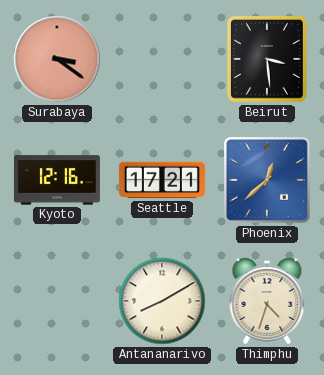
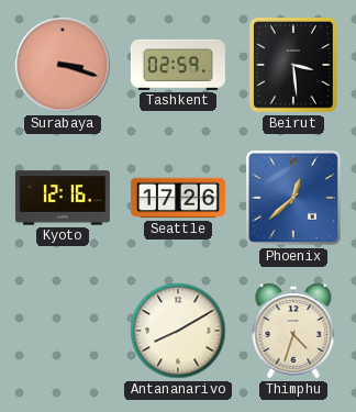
Surabaya: 3:21 -> 3:18
Tashkent: none -> 02:59
Seattle: 17:21 -> 17:26
